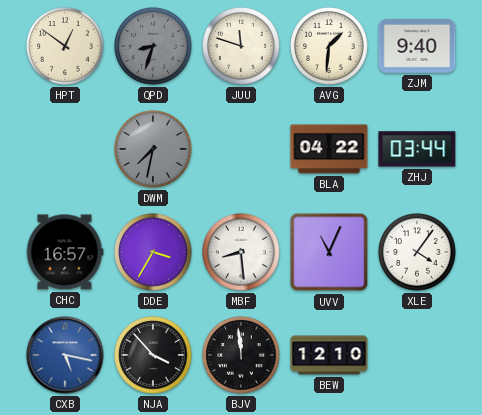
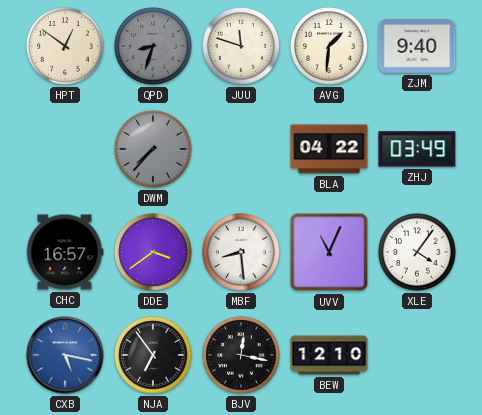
DWM: 7:32 -> 7:37
ZHJ: 03:44 -> 03:49
DDE: 3:35 -> 3:39
NJA: 3:53 -> 6:54
BJV: 11:59 -> 12:17
